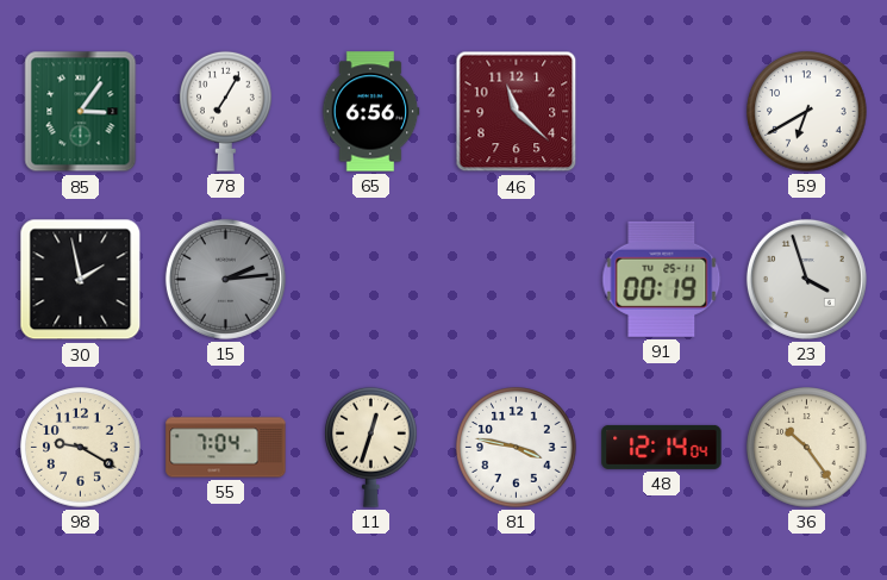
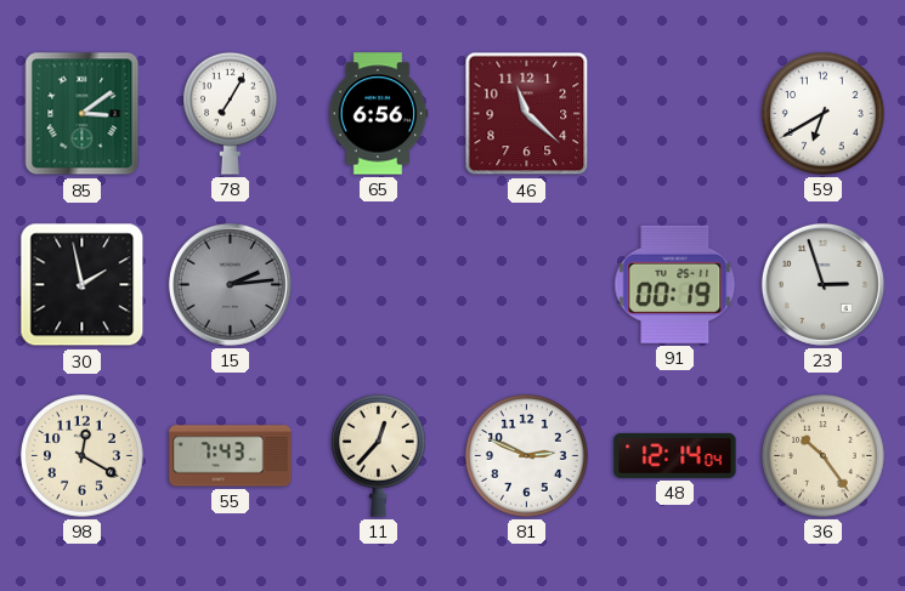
85: 3:06 -> 3:09
23: 3:57 -> 2:57
98: 9:20 -> 12:20
55: 7:04 -> 7:43
11: 12:33 -> 12:37
81: 3:47 -> 2:49
